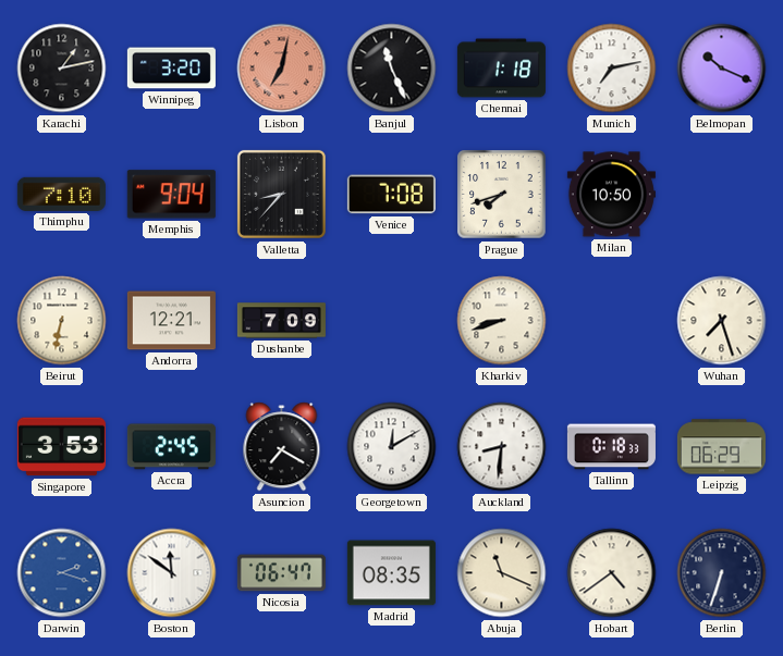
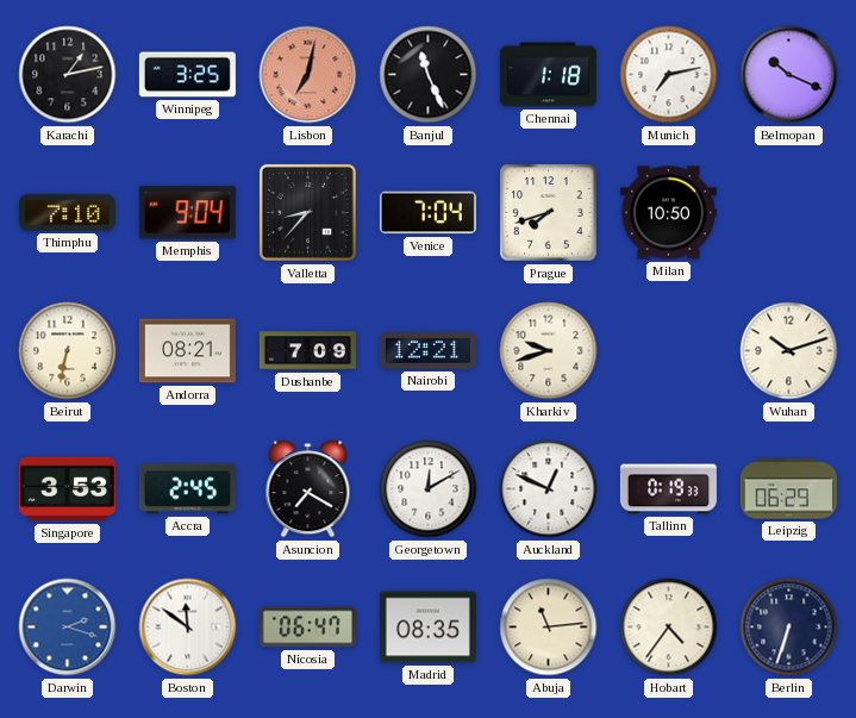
Winnipeg: 3:20 -> 3:25
Venice: 7:08 -> 7:04
Andorra: 12:21 -> 08:21
Nairobi: none -> 12:21
Kharkiv: 8:42 -> 9:42
Wuhan: 7:27 -> 10:12
Auckland: 8:31 -> 12:49
Tallinn: 0:18 -> 0:19
Abuja: 11:19 -> 11:14
Hobart: 4:39 -> 4:36
